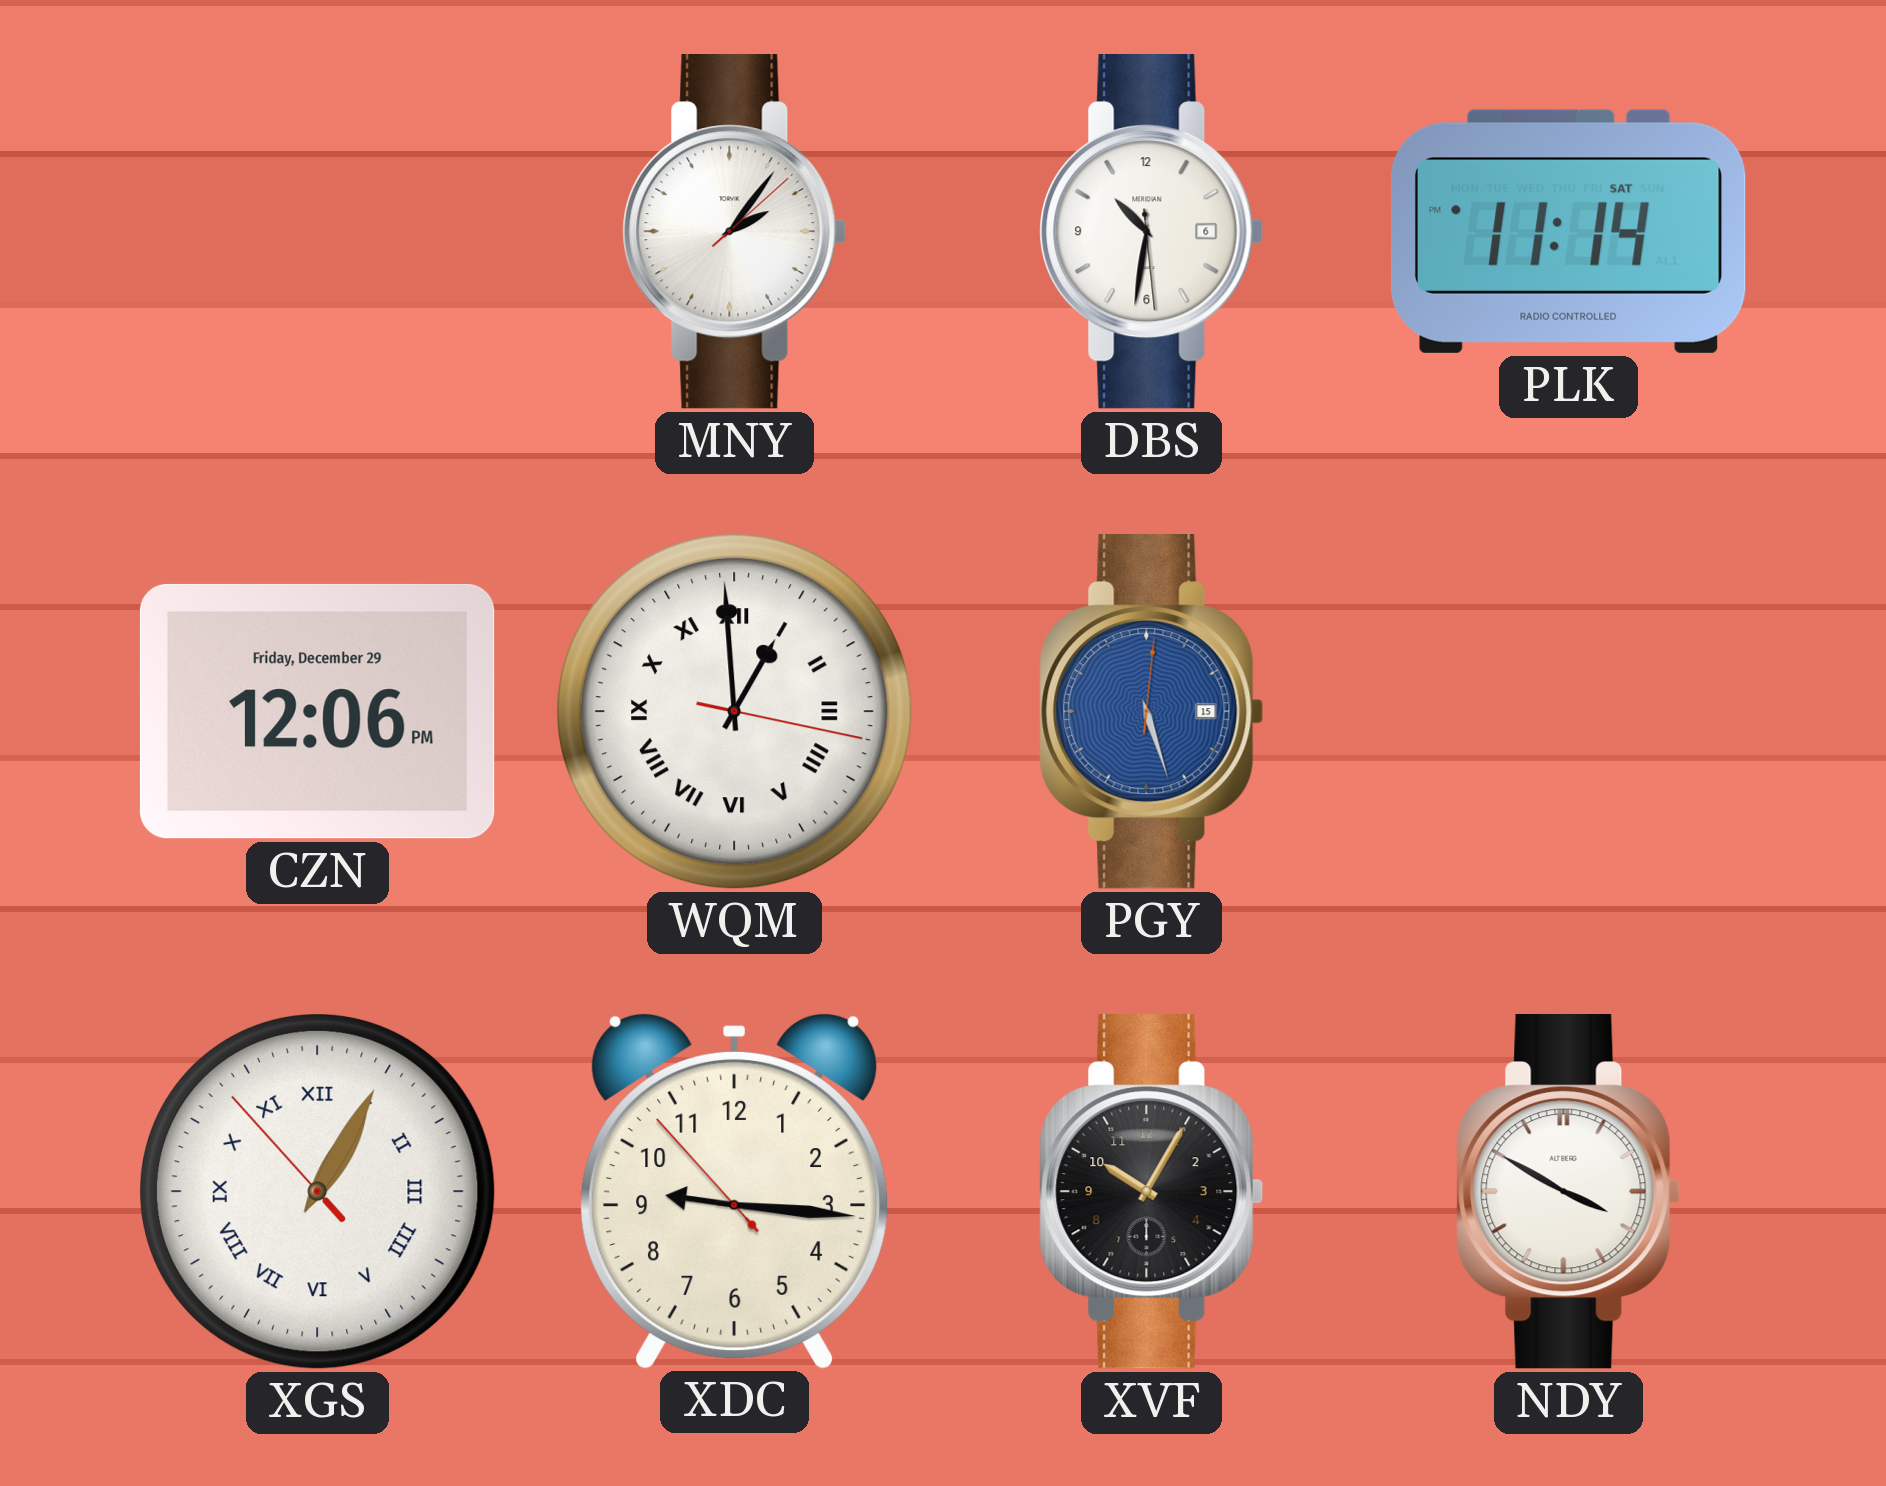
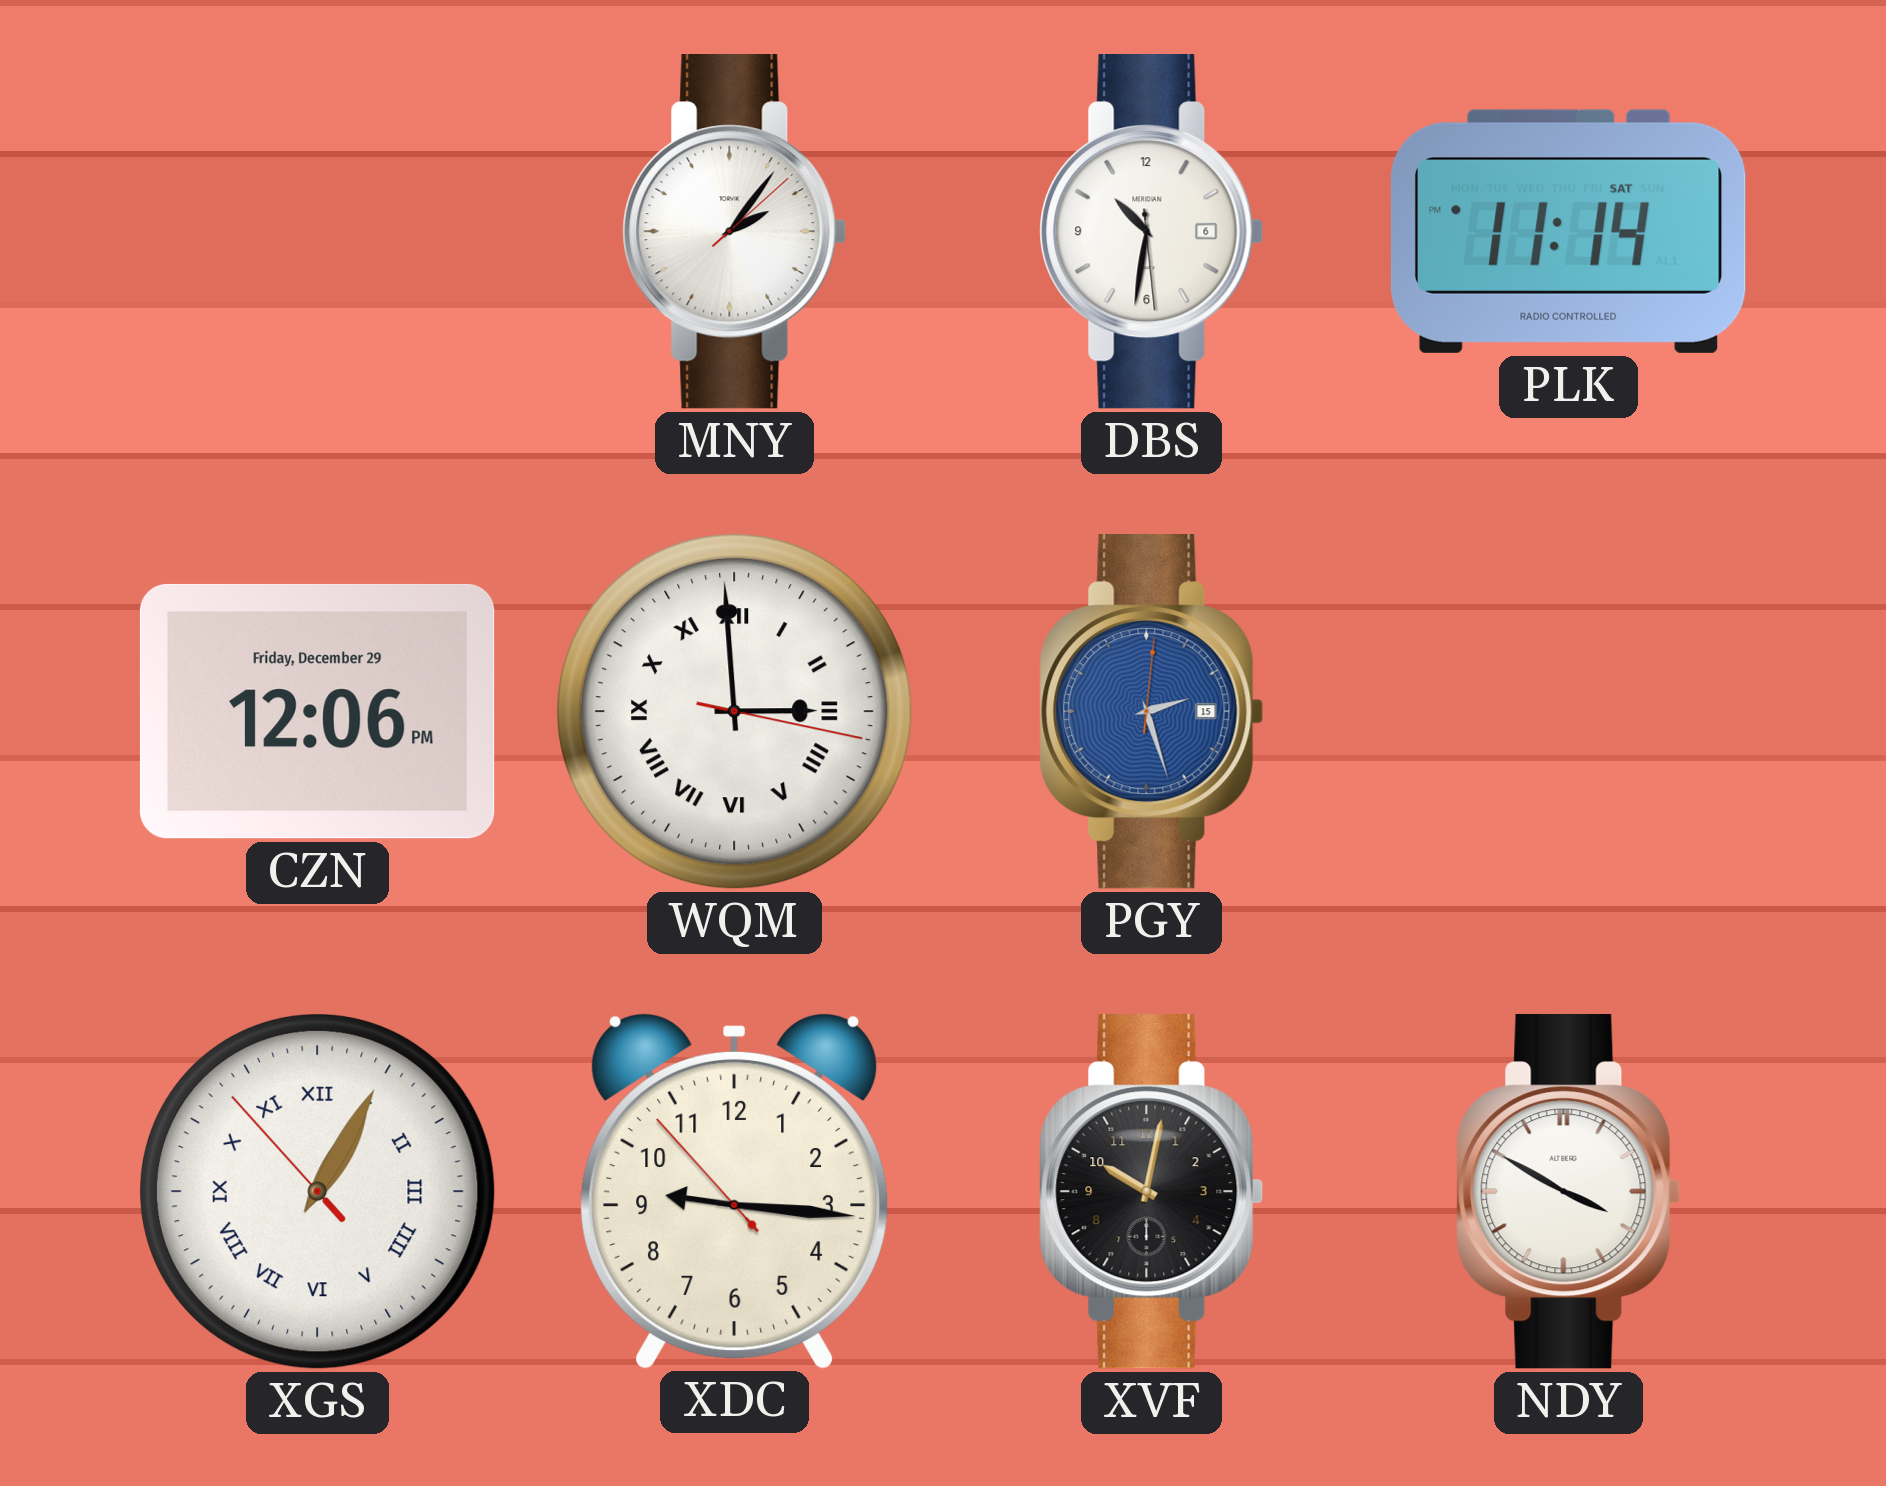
WQM: 12:59 -> 2:59
PGY: 5:27 -> 2:27
XVF: 10:05 -> 10:02
